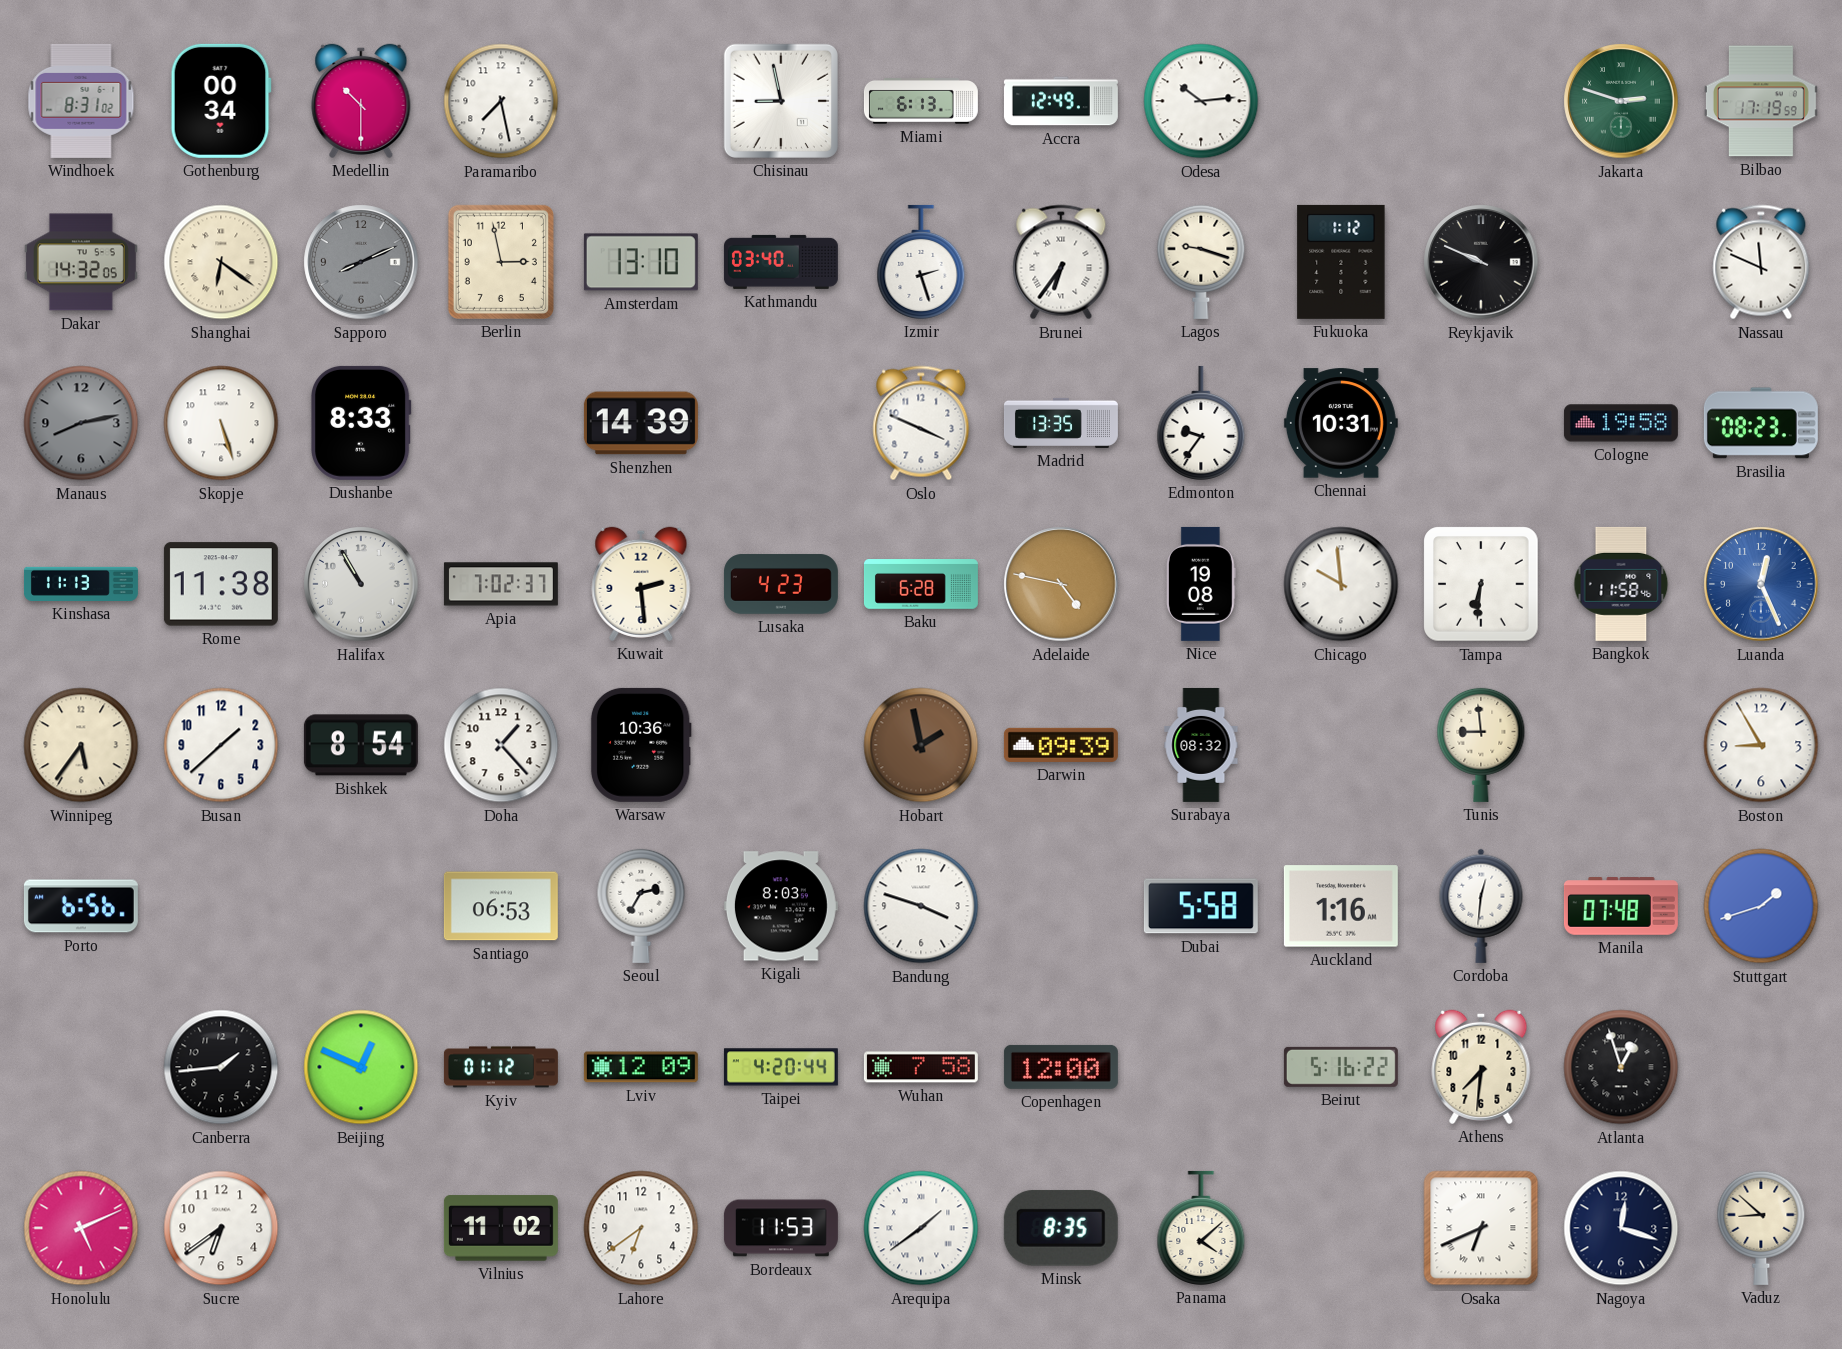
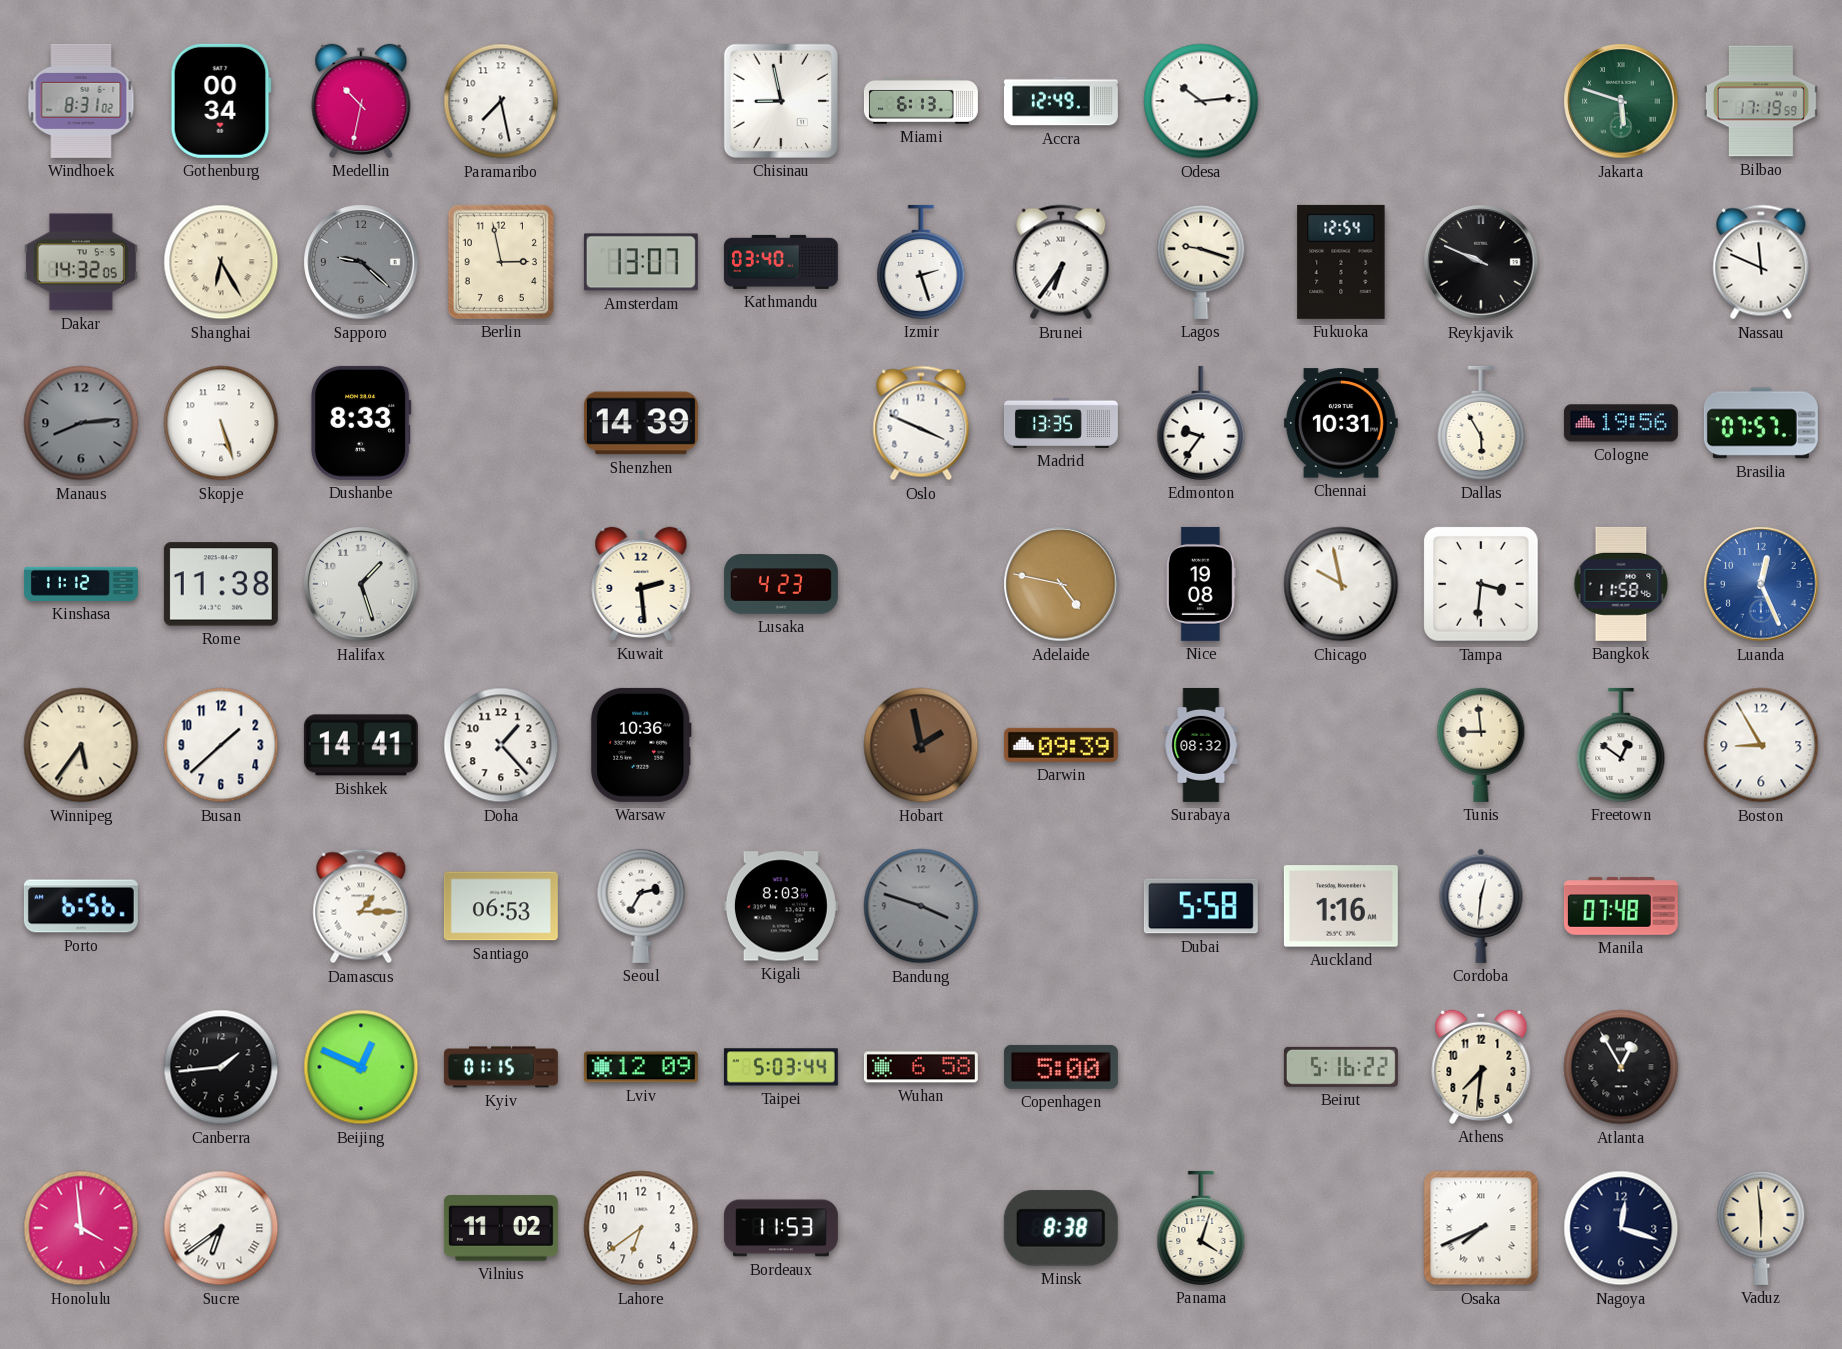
Medellin: 10:30 -> 10:32
Jakarta: 2:48 -> 5:48
Shanghai: 6:21 -> 6:25
Sapporo: 8:11 -> 9:22
Amsterdam: 13:10 -> 13:07
Fukuoka: 1:12 -> 12:54
Manaus: 8:13 -> 8:14
Dallas: none -> 5:55
Cologne: 19:58 -> 19:56
Brasilia: 08:23 -> 07:57
Kinshasa: 11:13 -> 11:12
Halifax: 10:55 -> 1:27
Apia: 7:02 -> none
Baku: 6:28 -> none
Chicago: 9:59 -> 9:58
Tampa: 6:31 -> 3:31
Bishkek: 8:54 -> 14:41
Freetown: none -> 12:51
Damascus: none -> 1:15
Bandung dial: white -> grey
Stuttgart: 1:42 -> none
Kyiv: 01:12 -> 01:15
Taipei: 4:20 -> 5:03
Wuhan: 7:58 -> 6:58
Copenhagen: 12:00 -> 5:00
Atlanta: 12:57 -> 12:55
Honolulu: 5:11 -> 3:59
Sucre numerals: Arabic -> Roman
Arequipa: 1:39 -> none
Minsk: 8:35 -> 8:38
Panama: 4:08 -> 4:03
Osaka: 6:41 -> 7:41
Vaduz: 8:52 -> 5:59
